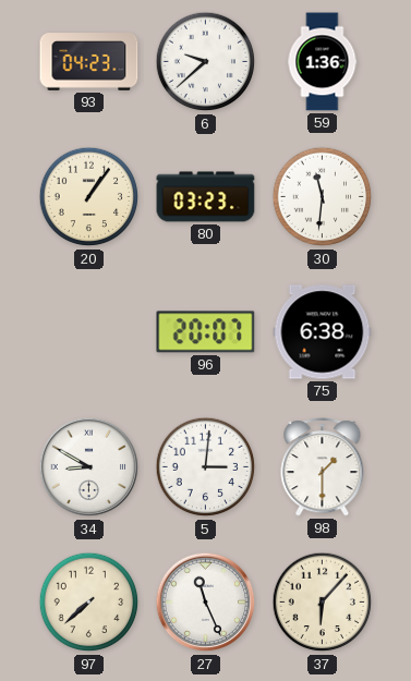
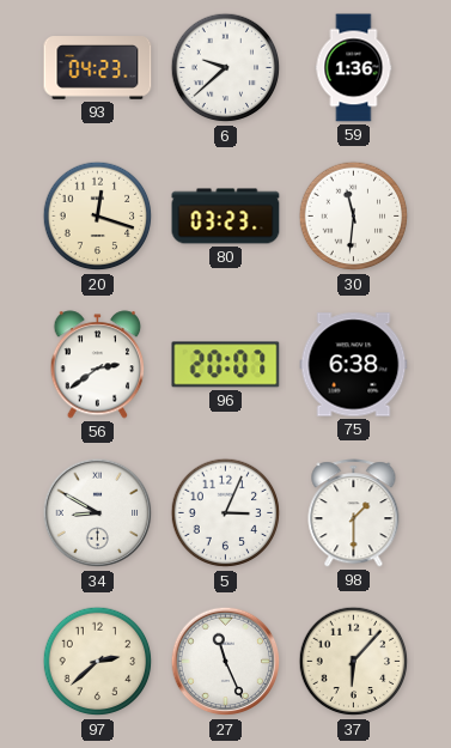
20: 1:06 -> 12:18
56: none -> 2:39
5: 3:01 -> 3:04
97: 7:38 -> 2:38
